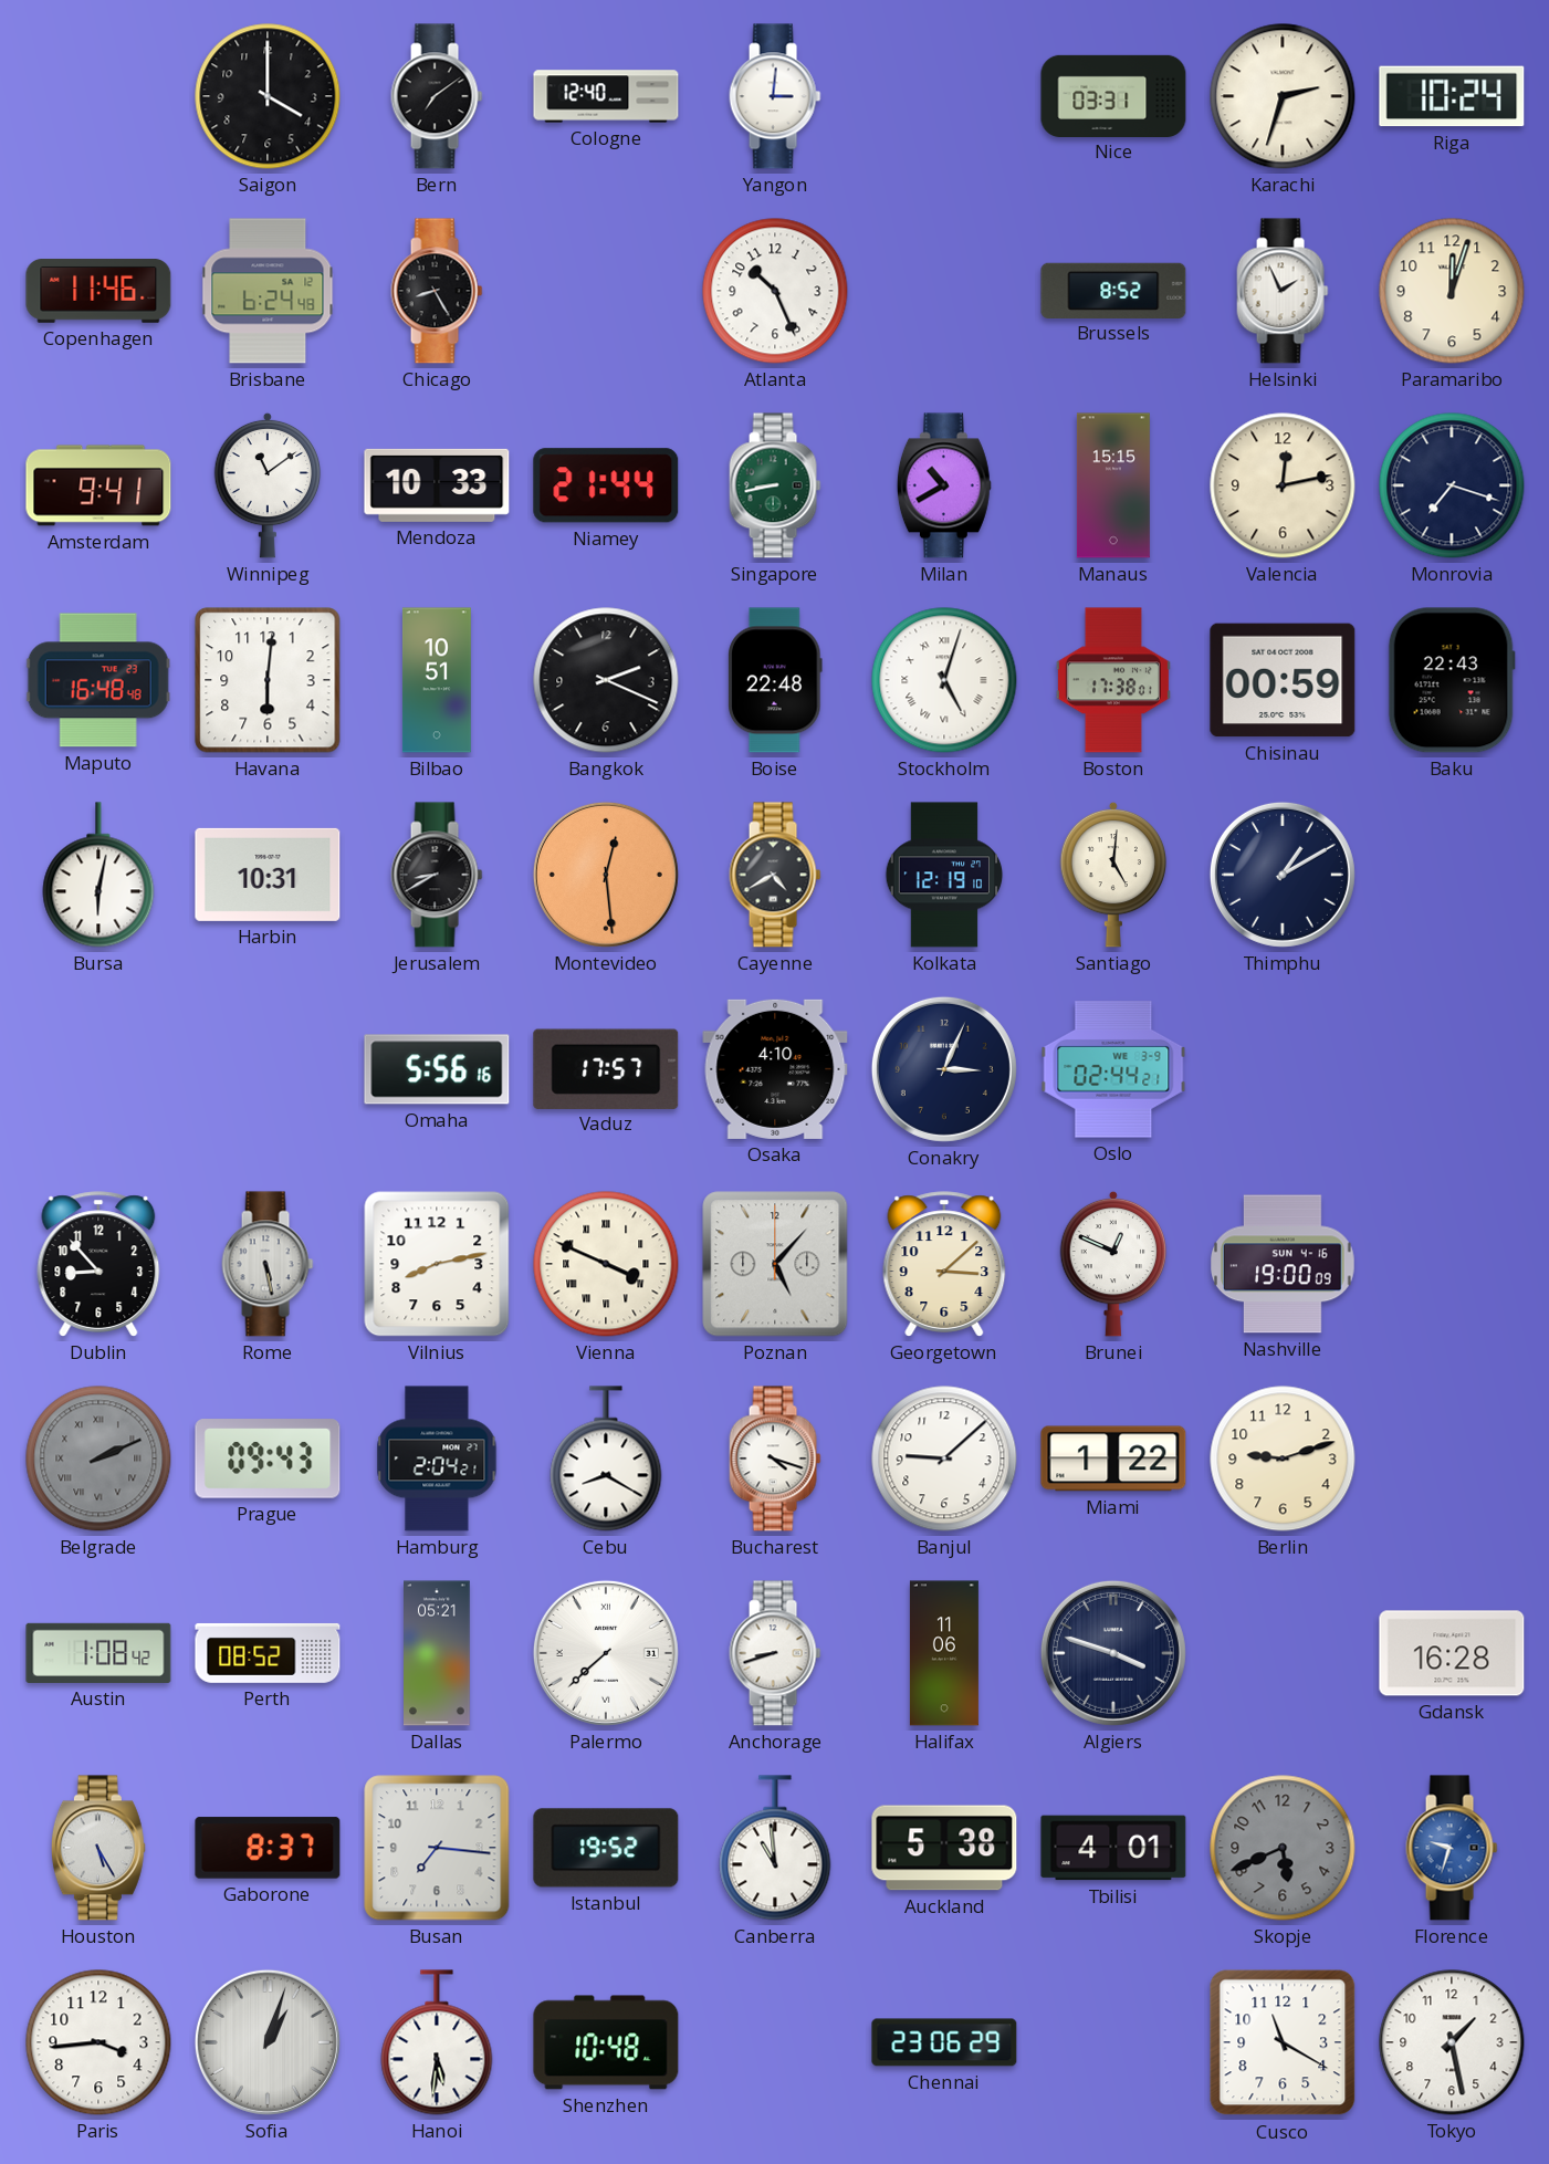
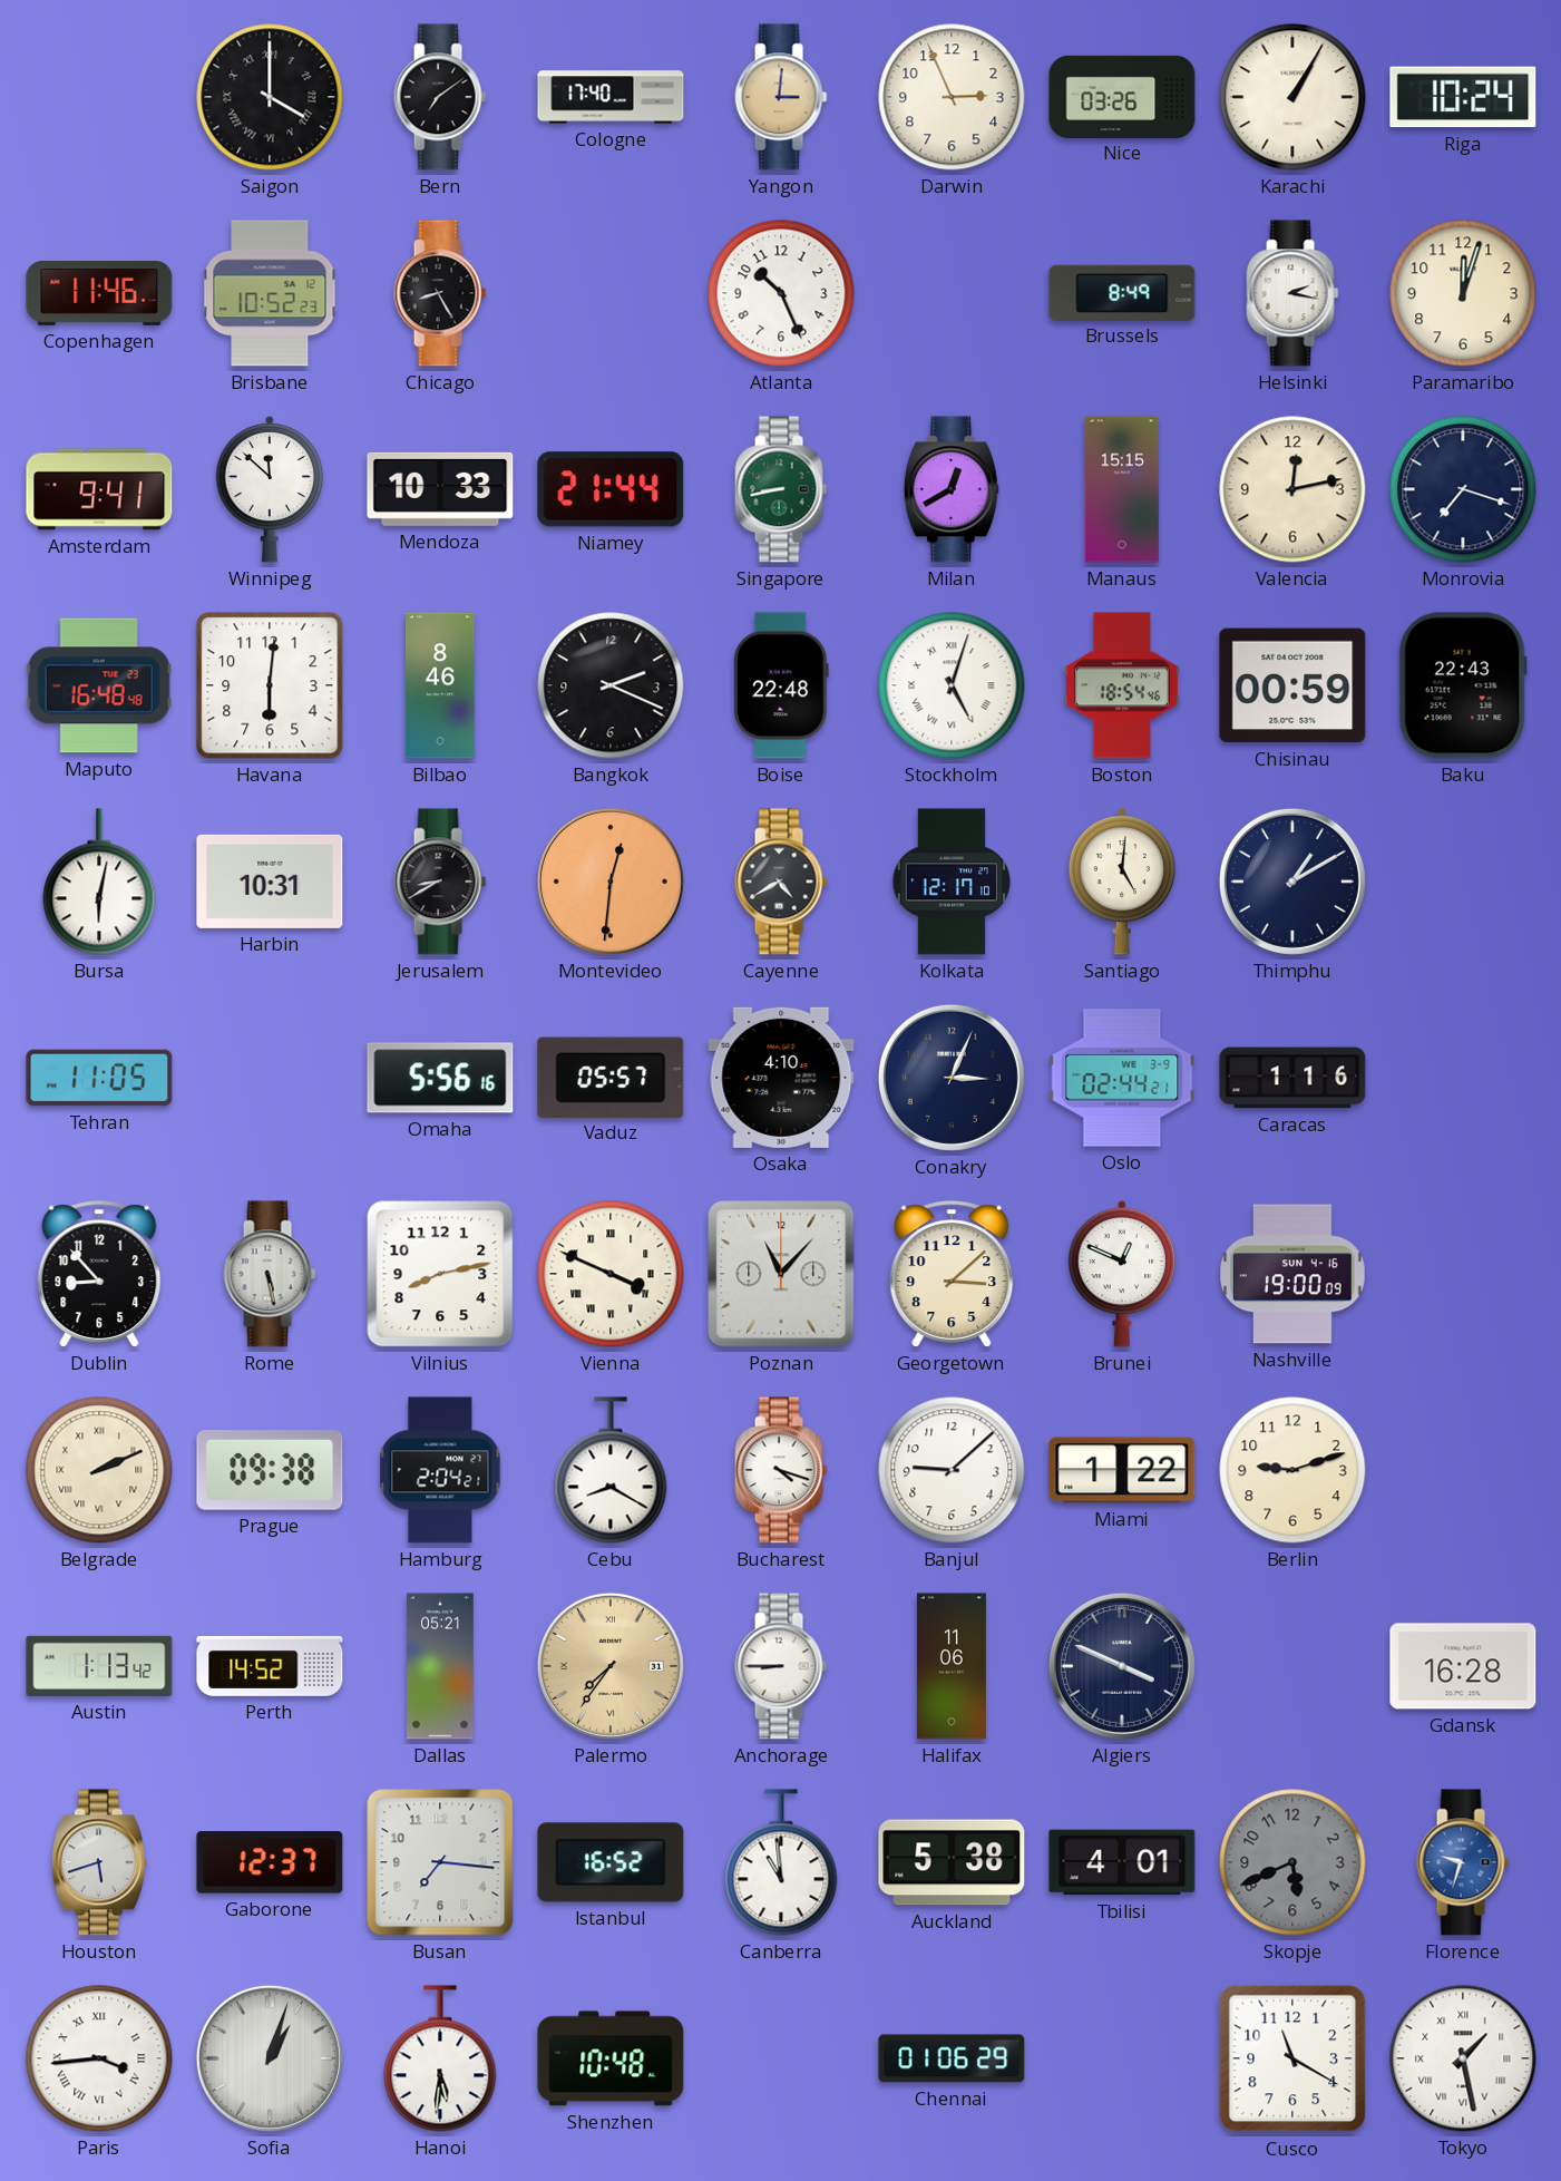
Saigon numerals: Arabic -> Roman
Cologne: 12:40 -> 17:40
Yangon dial: white -> champagne
Darwin: none -> 2:56
Nice: 03:31 -> 03:26
Karachi: 2:33 -> 1:05
Brisbane: 6:24 -> 10:52
Brussels: 8:52 -> 8:49
Helsinki: 1:56 -> 2:17
Winnipeg: 11:09 -> 11:52
Milan: 10:40 -> 12:40
Bilbao: 10:51 -> 8:46
Boston: 17:38 -> 18:54
Montevideo: 12:29 -> 12:31
Kolkata: 12:19 -> 12:17
Tehran: none -> 11:05
Vaduz: 17:57 -> 05:57
Caracas: none -> 1:16
Poznan: 5:07 -> 11:07
Belgrade dial: grey -> cream
Prague: 09:43 -> 09:38
Austin: 1:08 -> 1:13
Perth: 08:52 -> 14:52
Palermo: 7:38 -> 7:36
Palermo dial: white -> champagne
Anchorage: 8:42 -> 8:45
Algiers: 3:48 -> 3:49
Houston: 5:25 -> 5:42
Gaborone: 8:37 -> 12:37
Istanbul: 19:52 -> 16:52
Paris numerals: Arabic -> Roman
Chennai: 23:06 -> 01:06
Tokyo numerals: Arabic -> Roman
